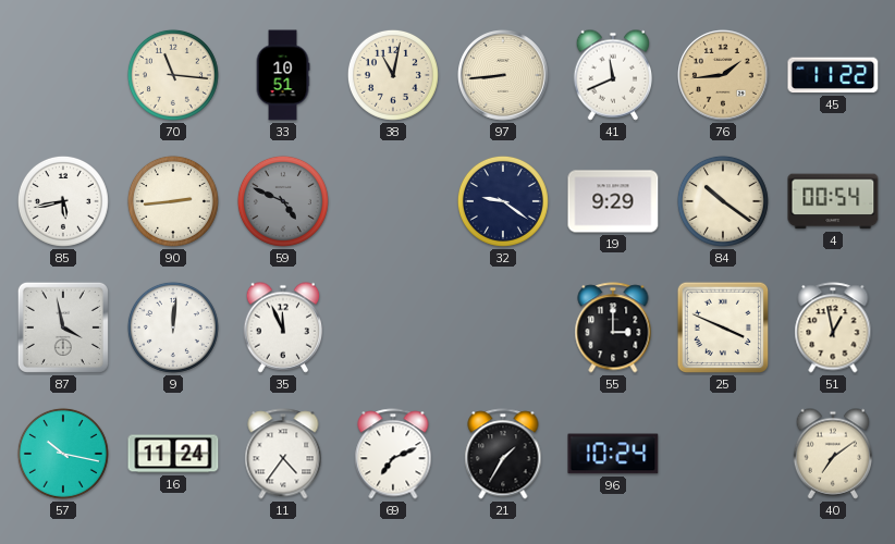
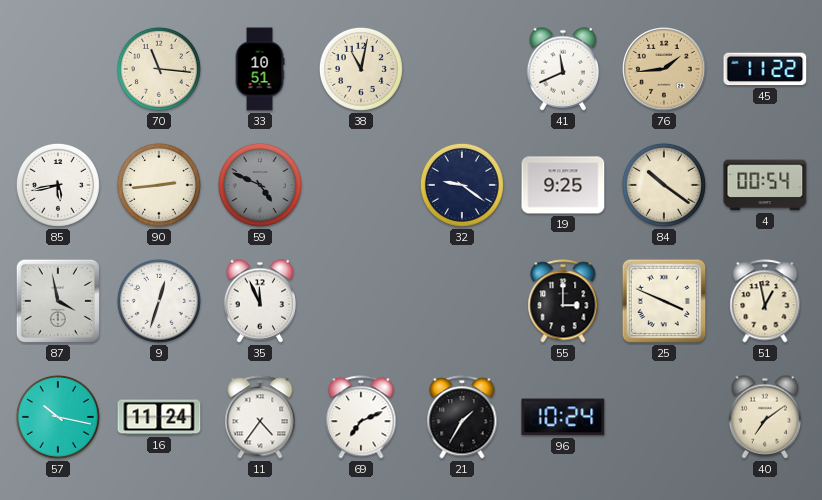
97: 8:44 -> none
19: 9:29 -> 9:25
9: 12:01 -> 12:33
